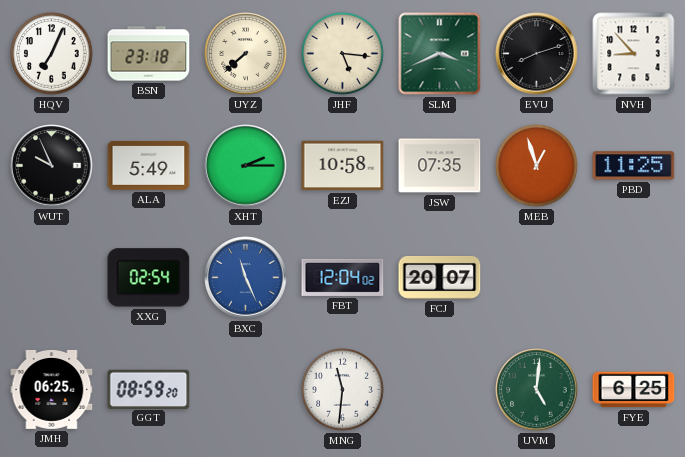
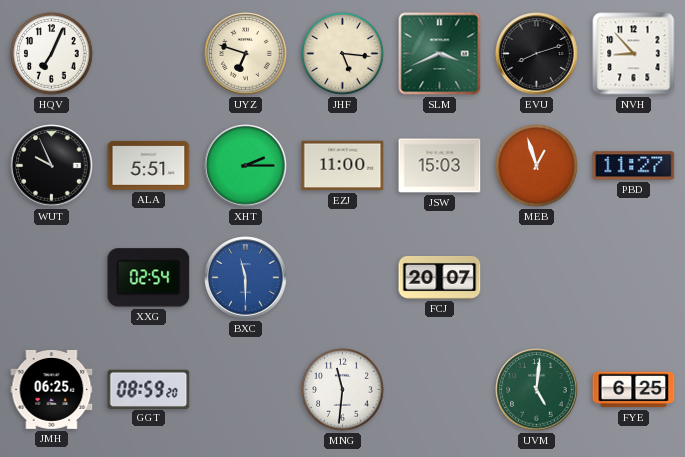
BSN: 23:18 -> none
UYZ: 7:38 -> 6:48
ALA: 5:49 -> 5:51
EZJ: 10:58 -> 11:00
JSW: 07:35 -> 15:03
PBD: 11:25 -> 11:27
BXC: 11:26 -> 11:30
FBT: 12:04 -> none
